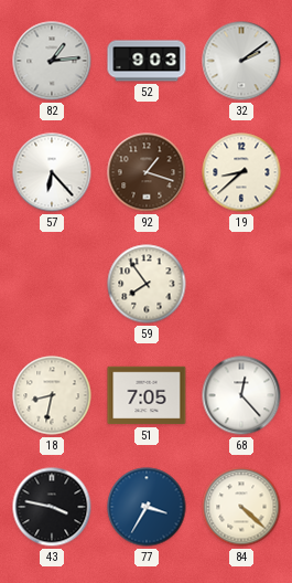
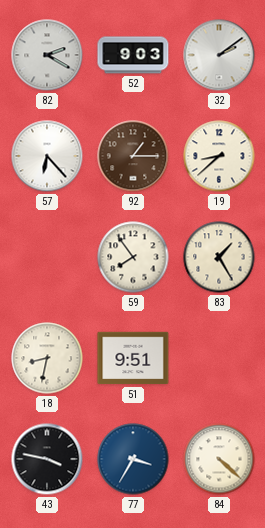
82: 1:14 -> 2:20
92: 1:18 -> 1:15
83: none -> 1:25
51: 7:05 -> 9:51
68: 12:23 -> none
